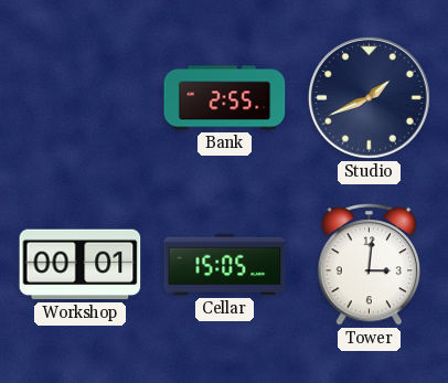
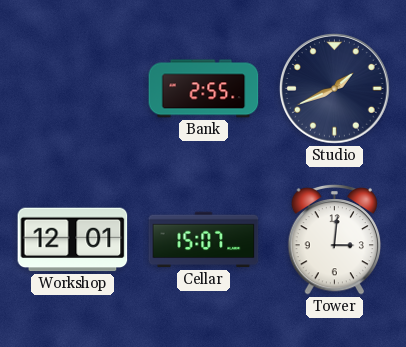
Workshop: 00:01 -> 12:01
Cellar: 15:05 -> 15:07
